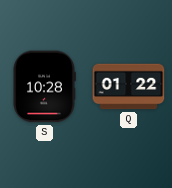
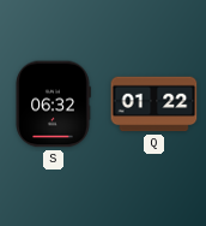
S: 10:28 -> 06:32
